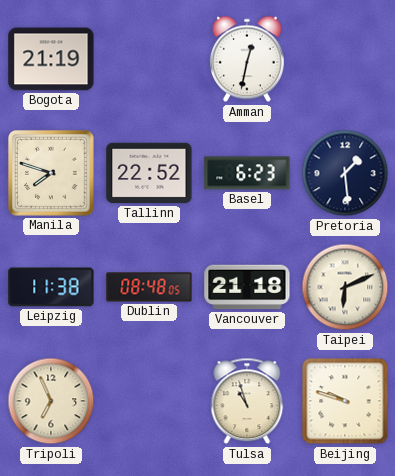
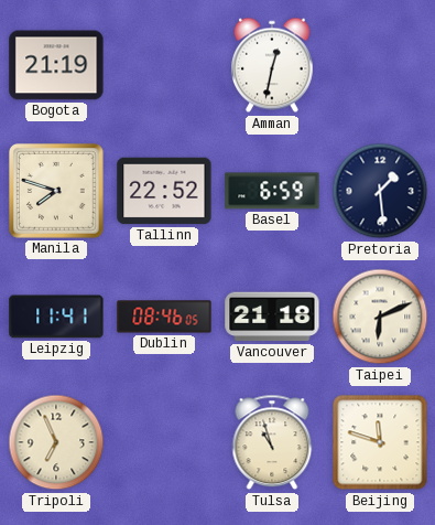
Basel: 6:23 -> 6:59
Leipzig: 11:38 -> 11:41
Dublin: 08:48 -> 08:46
Beijing: 9:48 -> 11:48
